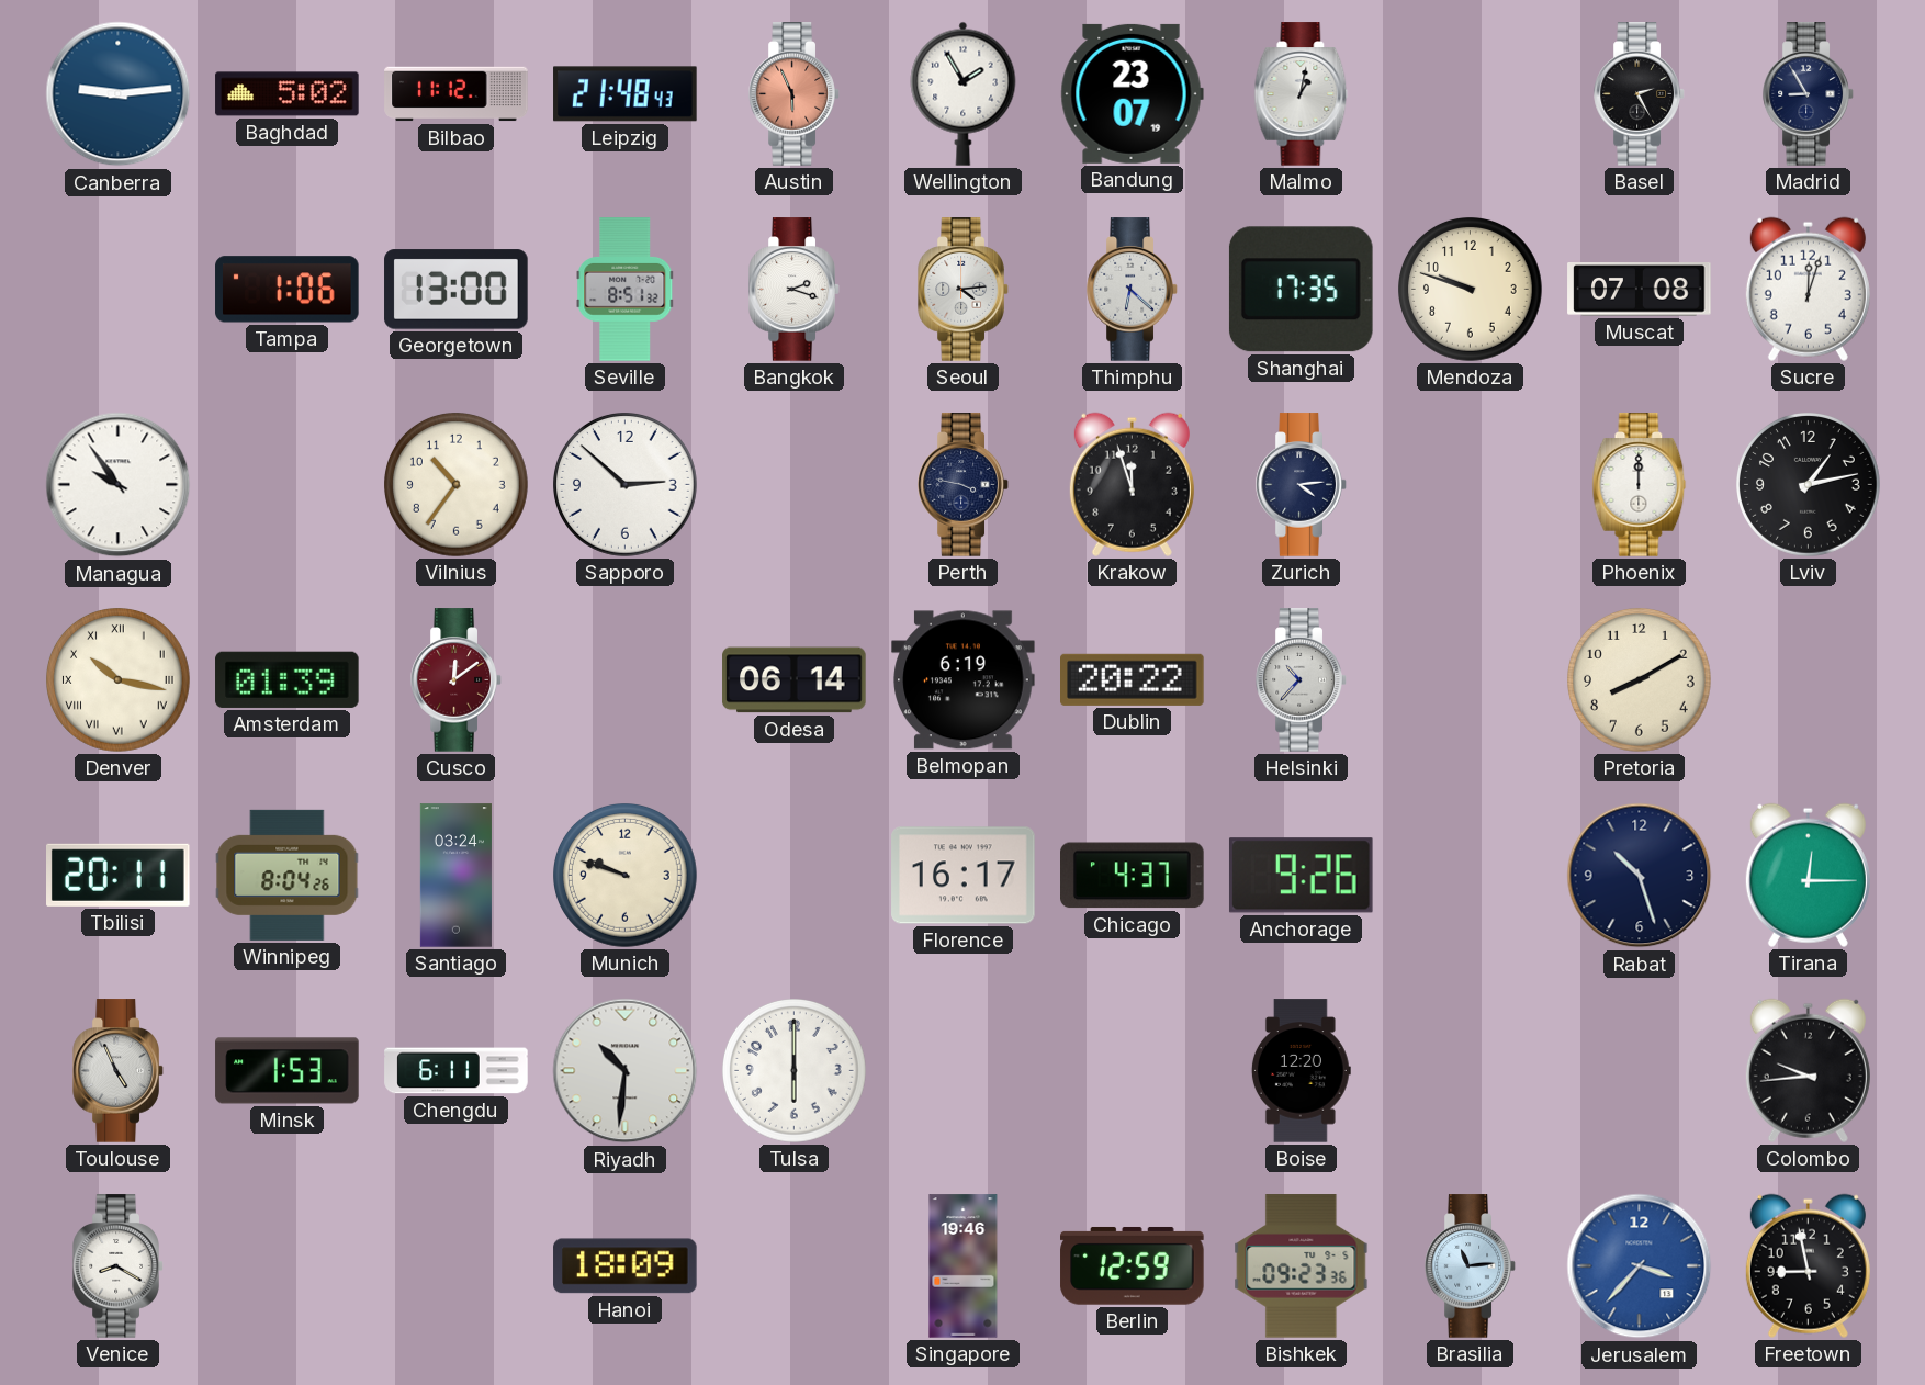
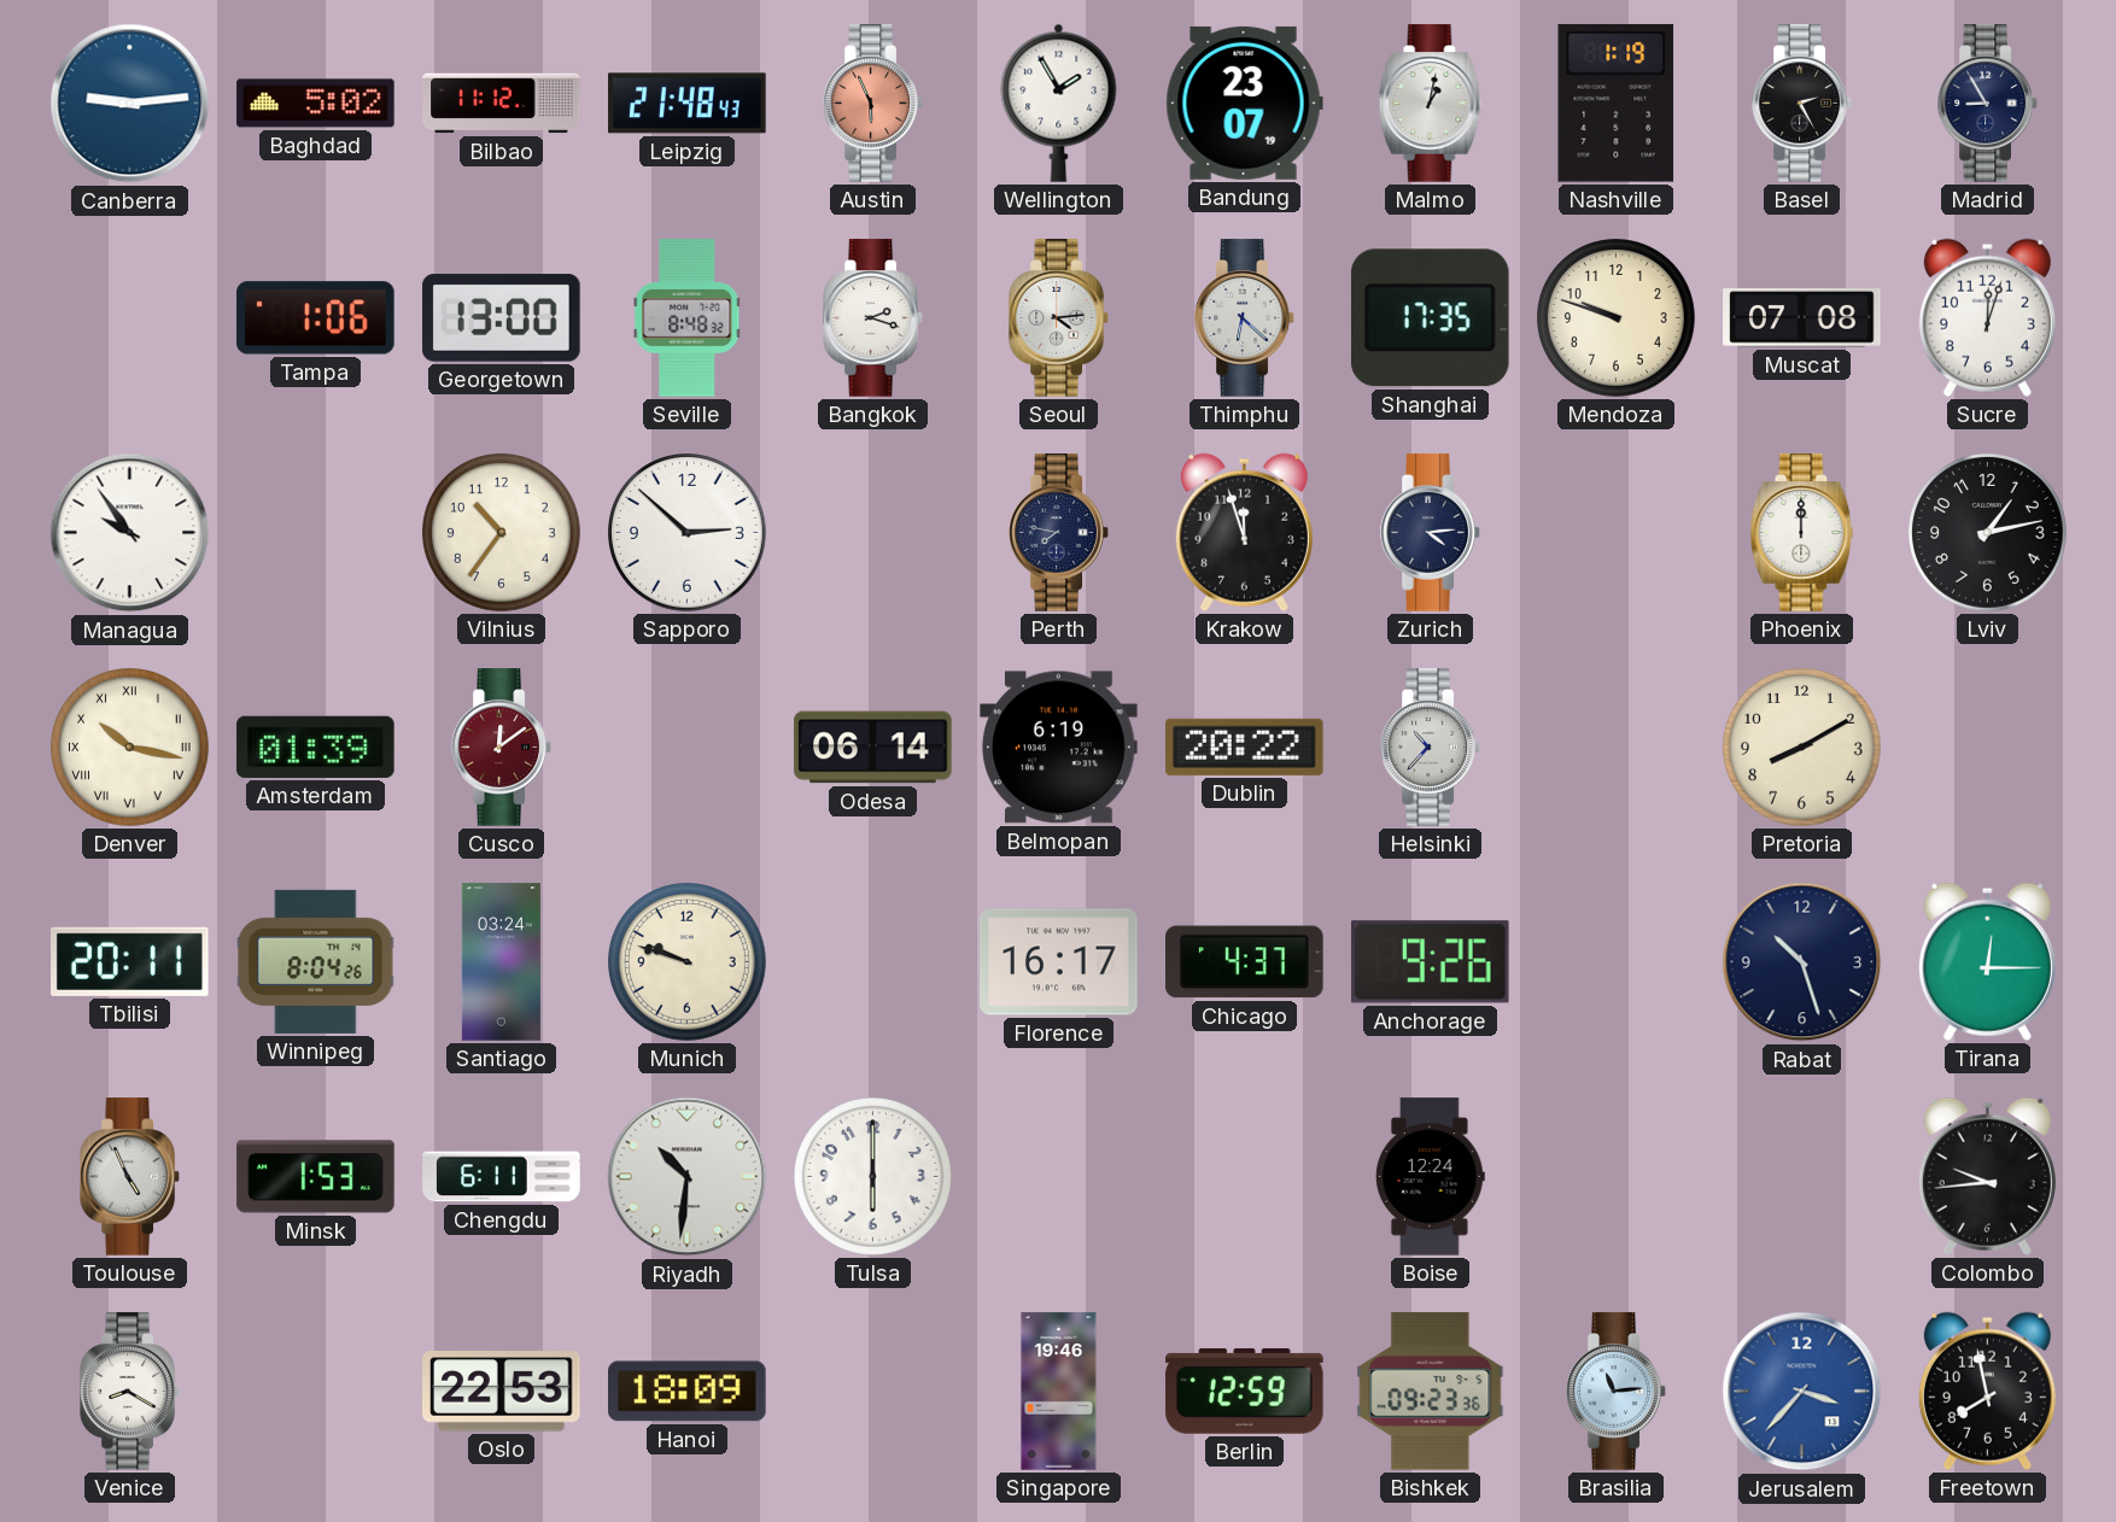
Nashville: none -> 1:19
Seville: 8:51 -> 8:48
Perth: 3:47 -> 7:47
Boise: 12:20 -> 12:24
Oslo: none -> 22:53
Freetown: 8:58 -> 7:58
